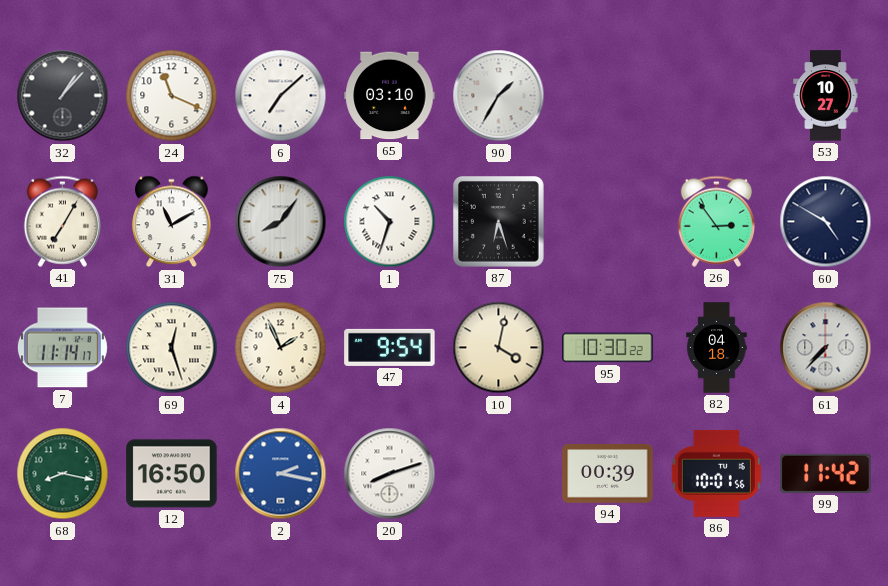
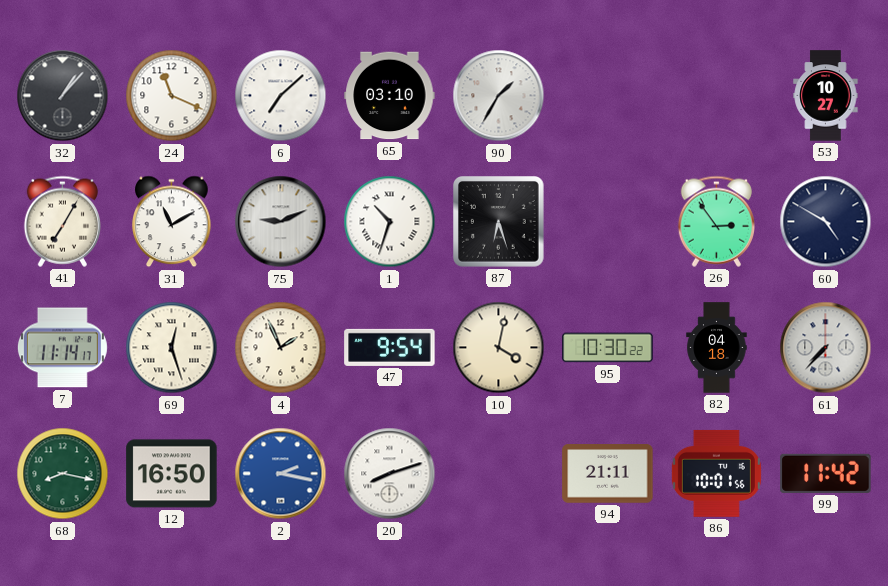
75: 8:06 -> 9:11
94: 00:39 -> 21:11
